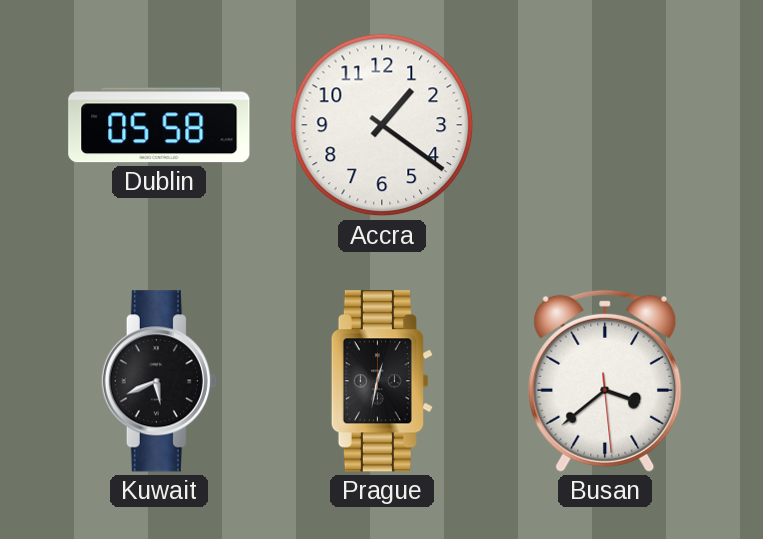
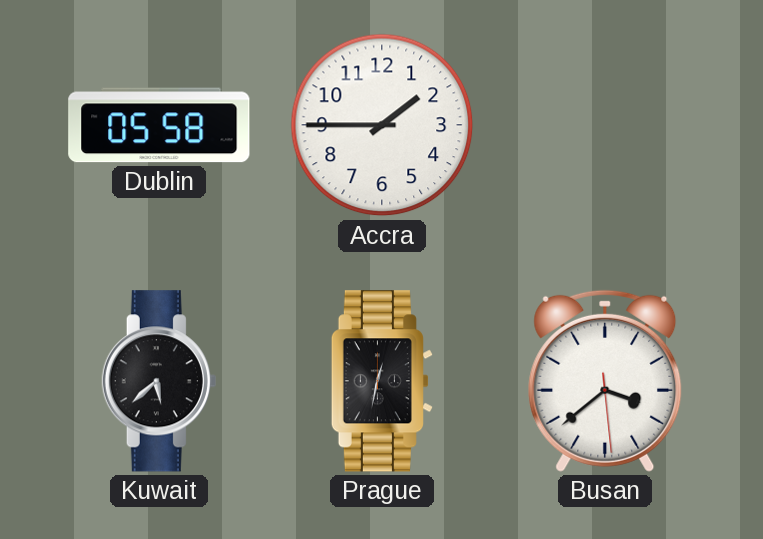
Accra: 1:21 -> 1:45
Kuwait: 5:41 -> 5:38
